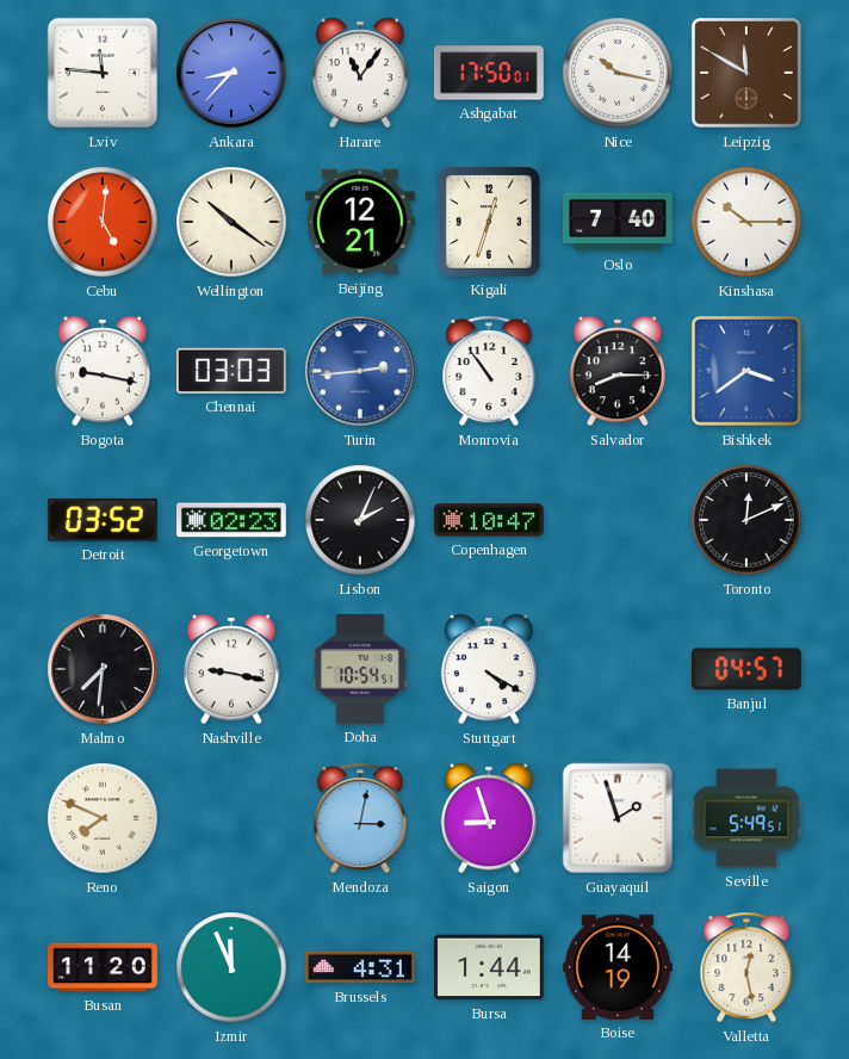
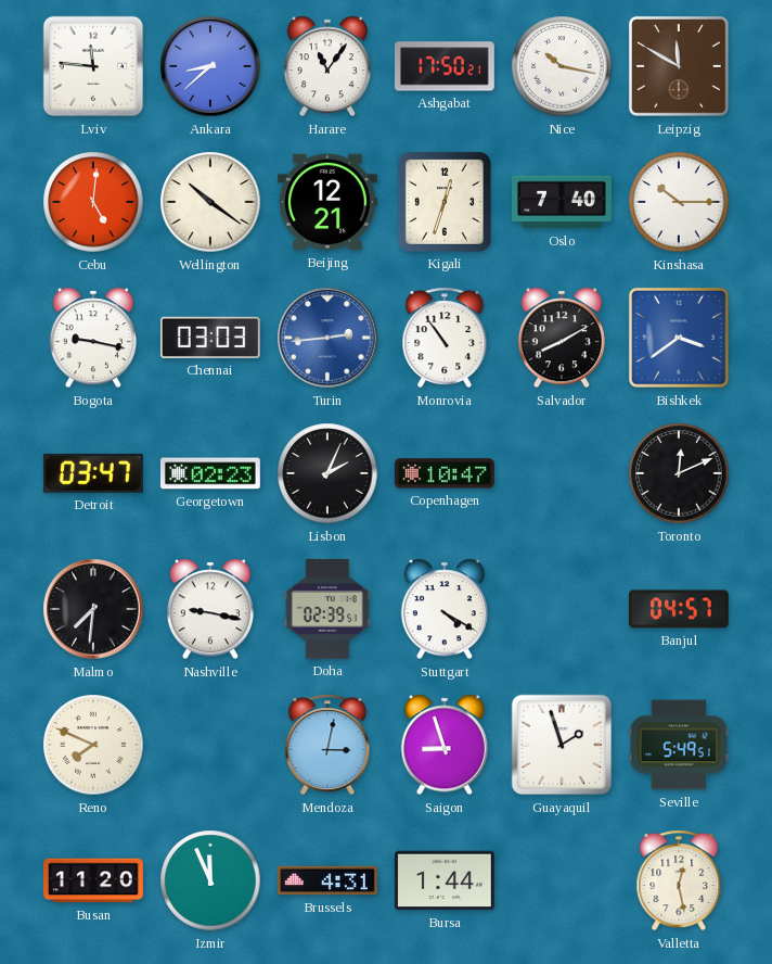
Ankara: 8:37 -> 8:38
Ashgabat: 17:50:01 -> 17:50:21
Salvador: 8:15 -> 8:10
Detroit: 03:52 -> 03:47
Doha: 10:54 -> 02:39
Boise: 14:19 -> none
